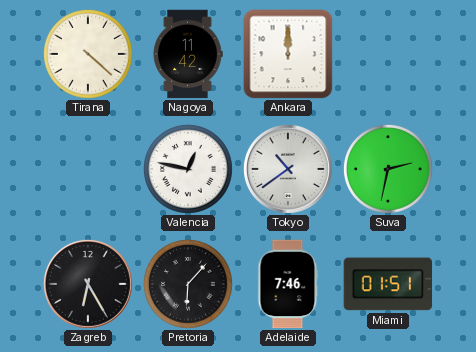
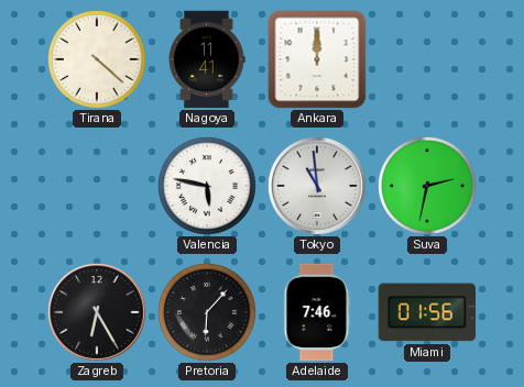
Nagoya: 11:42 -> 11:41
Valencia: 12:47 -> 5:47
Tokyo: 10:39 -> 10:59
Miami: 01:51 -> 01:56
